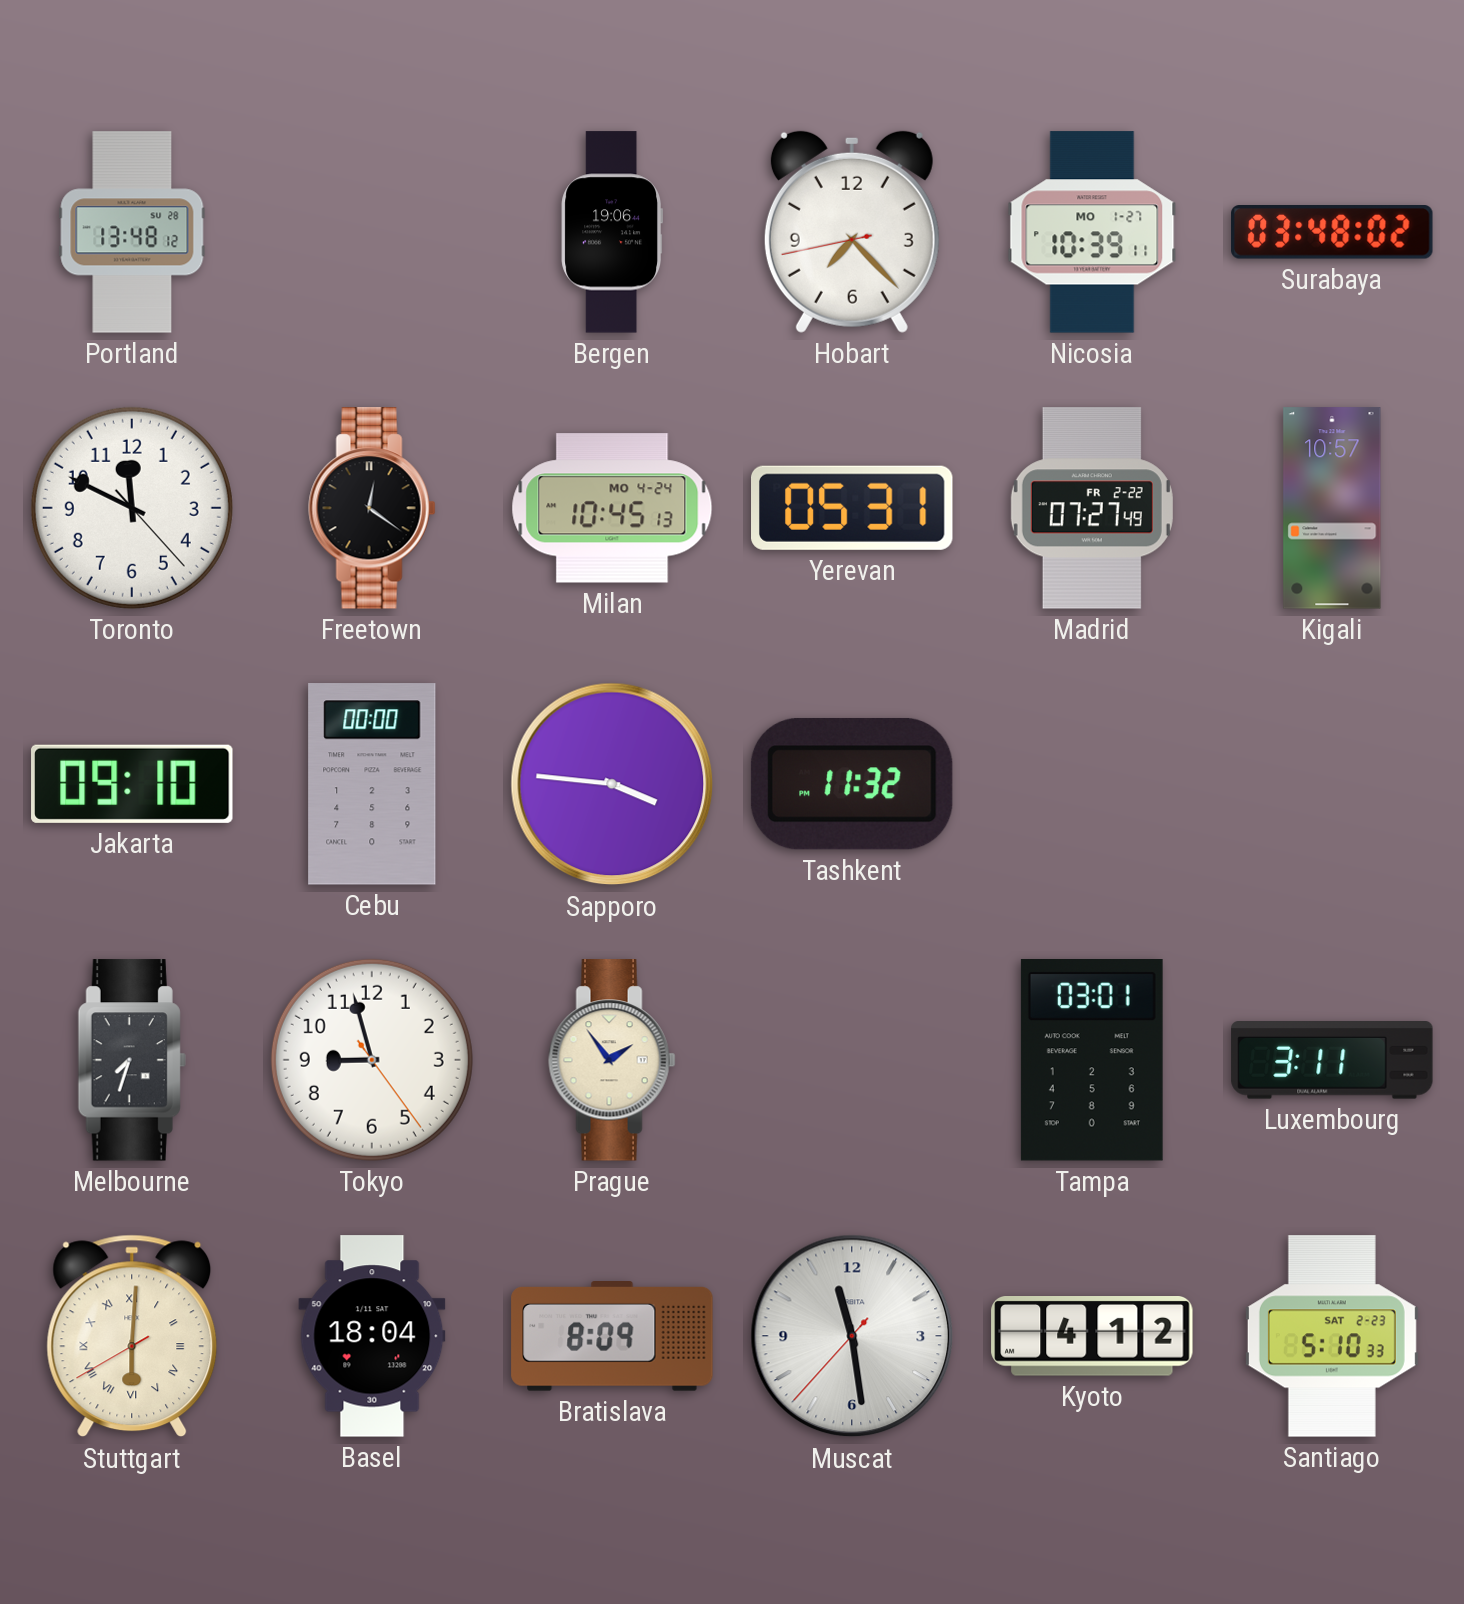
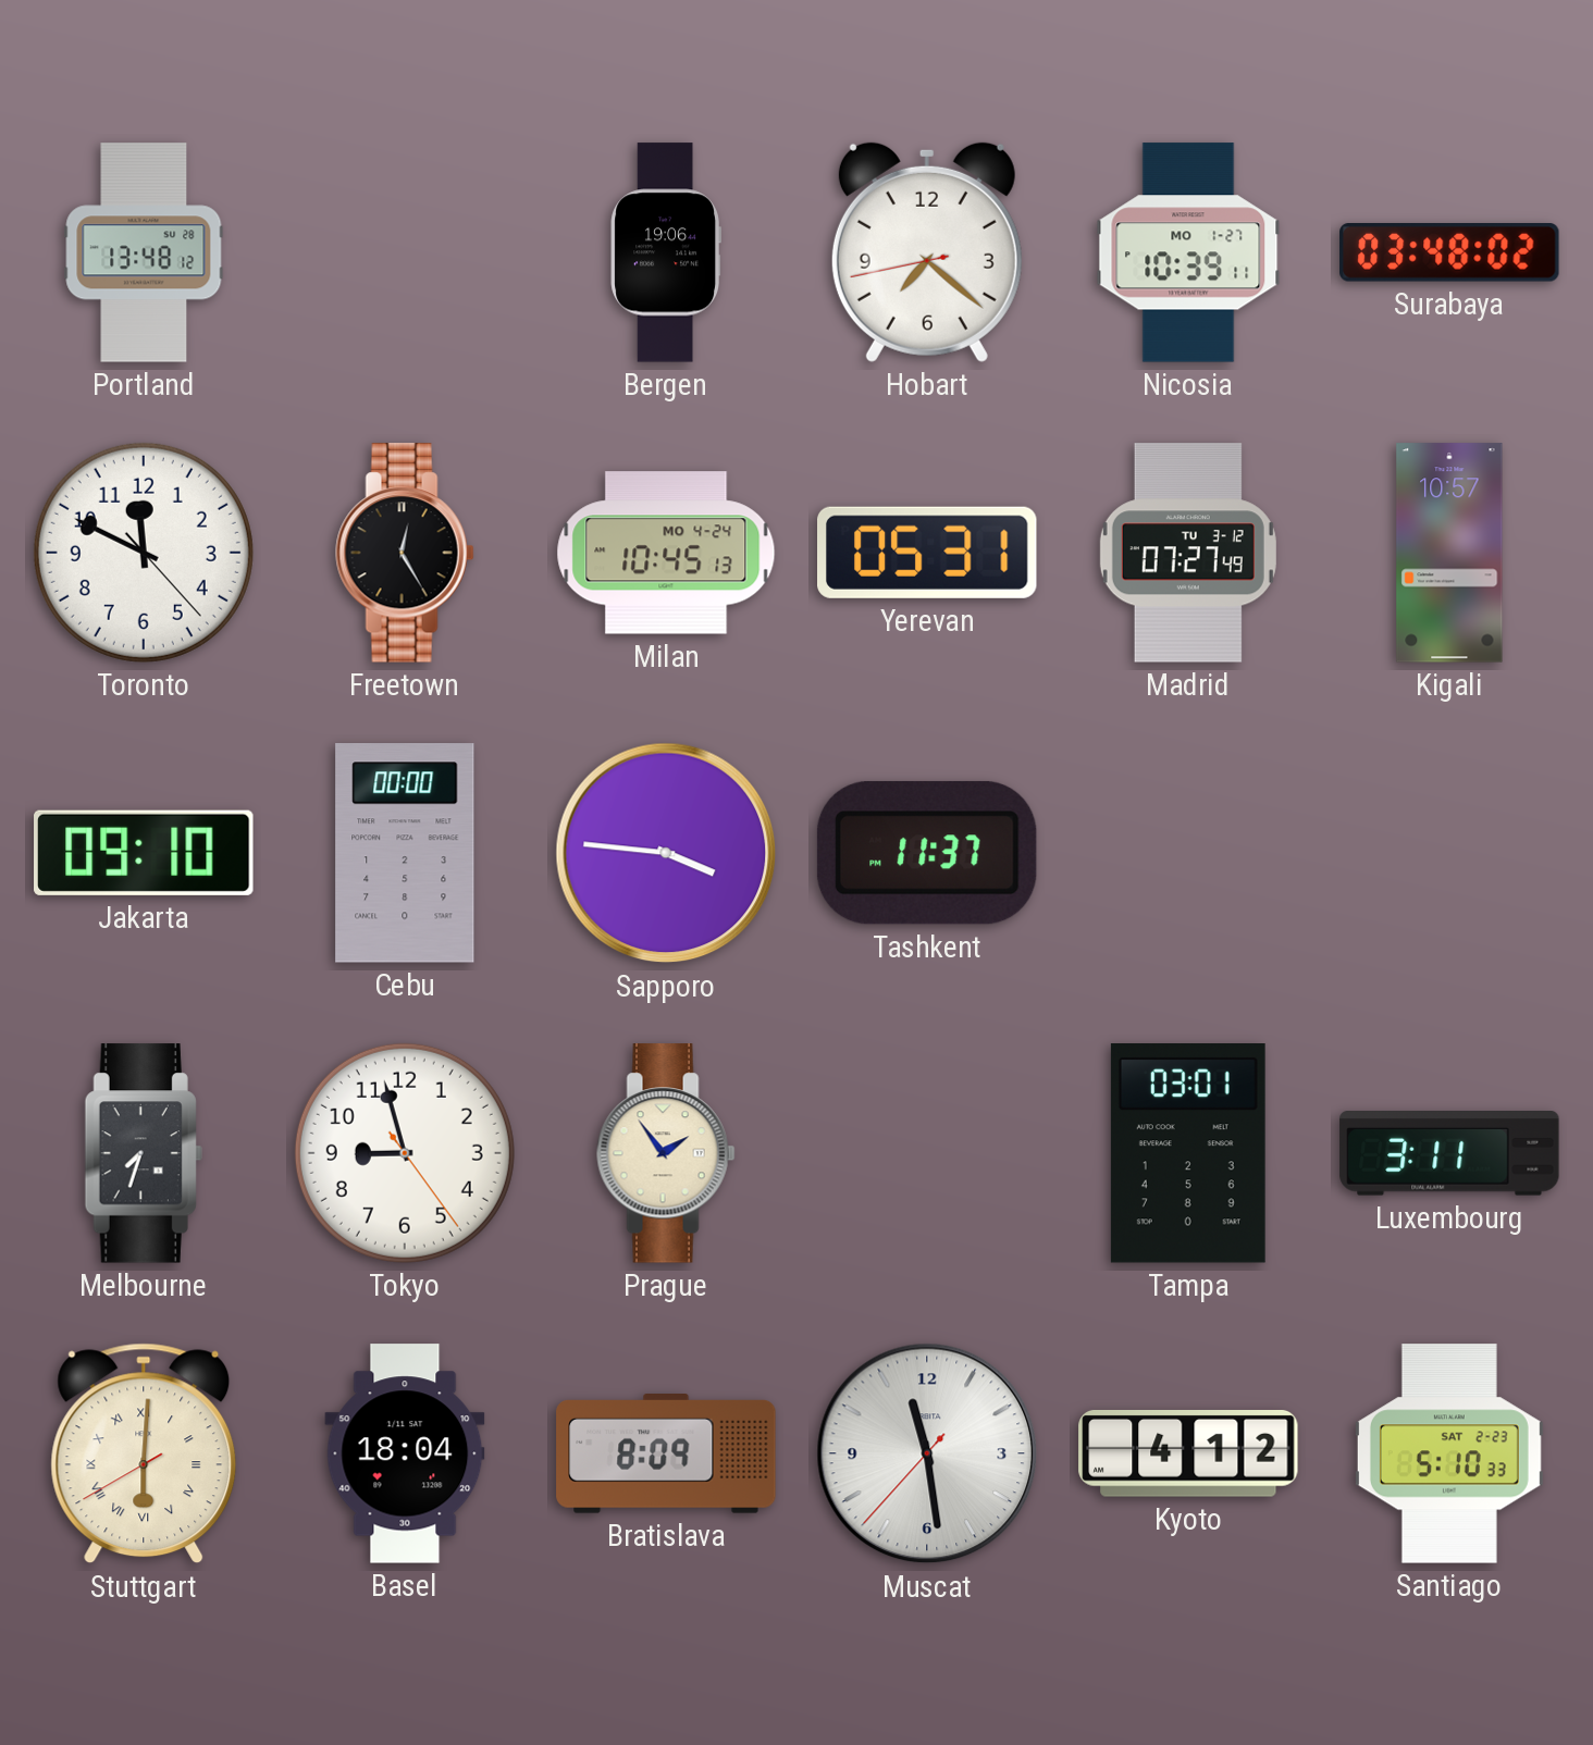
Hobart: 7:22 -> 7:21
Freetown: 12:21 -> 12:25
Madrid date: FR 2-22 -> TU 3-12
Tashkent: 11:32 -> 11:37
